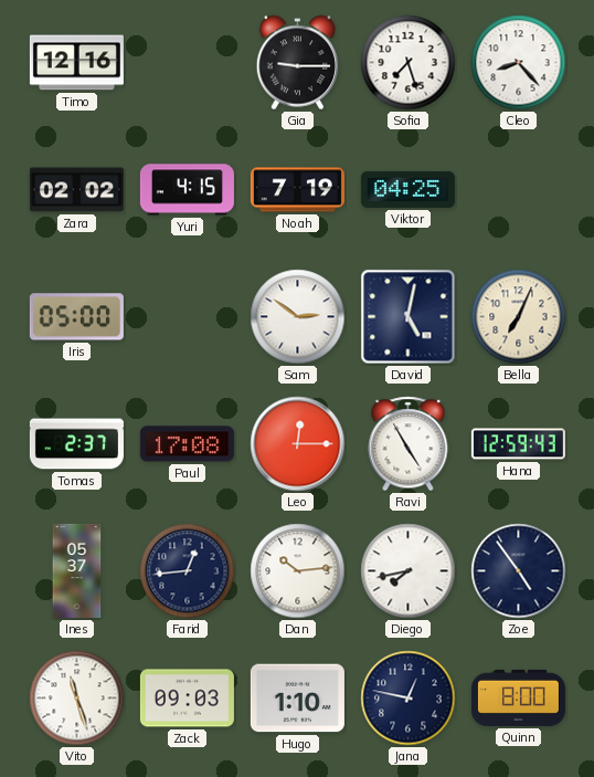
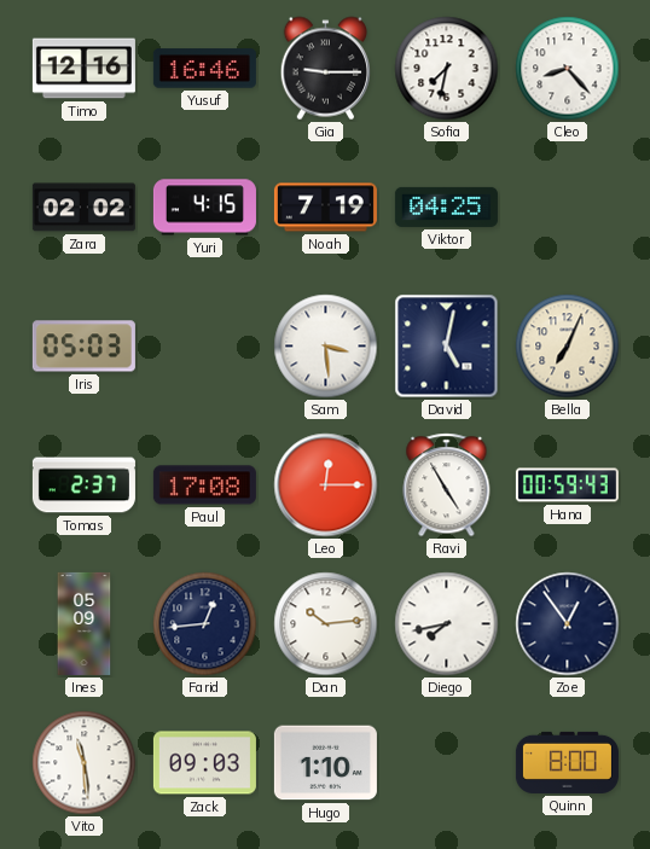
Yusuf: none -> 16:46
Sofia: 7:27 -> 7:32
Iris: 05:00 -> 05:03
Sam: 2:51 -> 3:29
Hana: 12:59 -> 00:59
Ines: 05:37 -> 05:09
Zoe: 4:54 -> 12:54
Vito: 11:27 -> 11:29
Jana: 12:47 -> none
